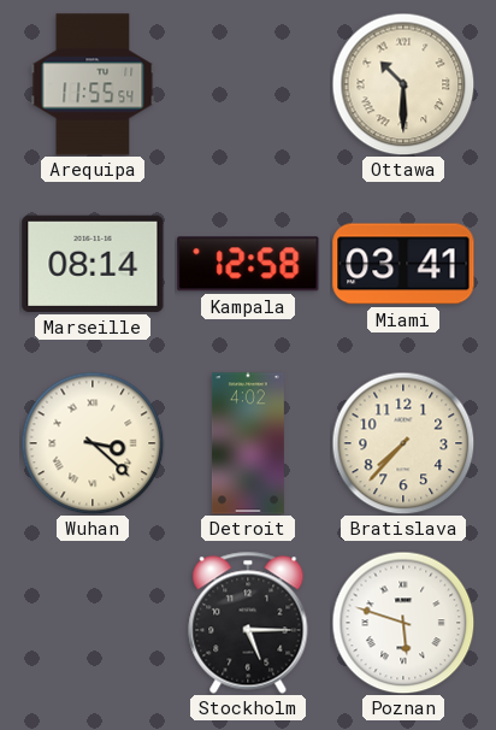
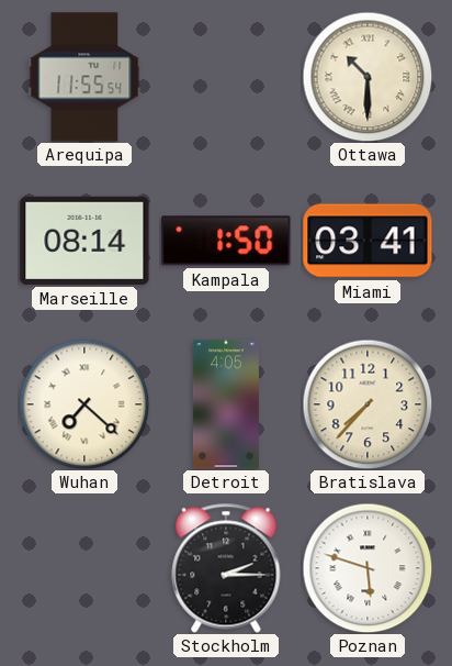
Kampala: 12:58 -> 1:50
Wuhan: 3:22 -> 7:22
Detroit: 4:02 -> 4:05
Stockholm: 5:15 -> 2:15
